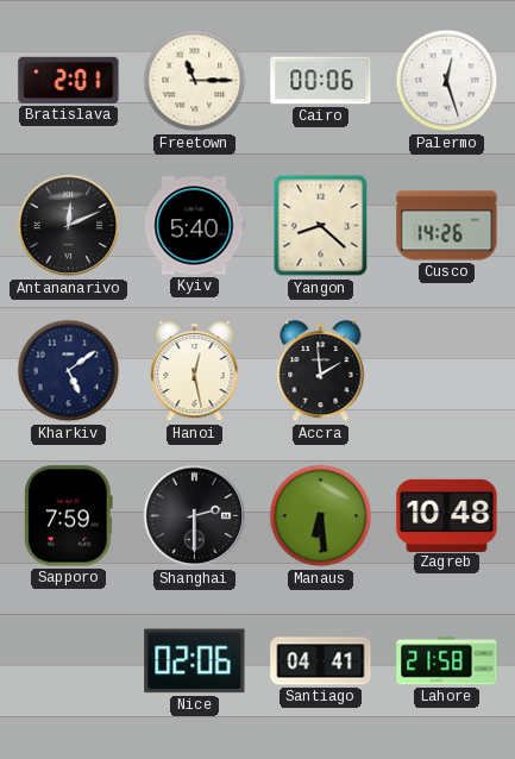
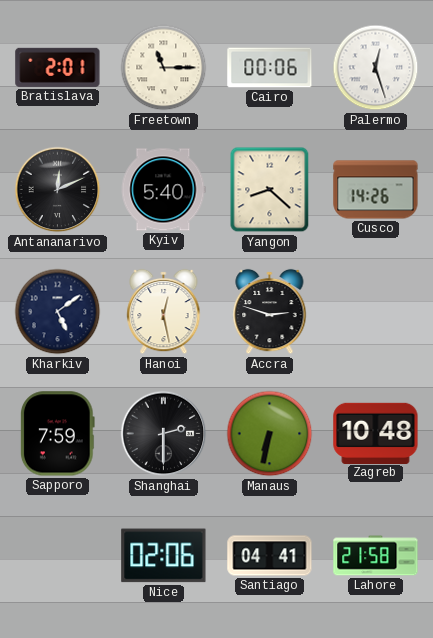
Accra: 1:59 -> 2:48
Manaus: 6:29 -> 6:32
